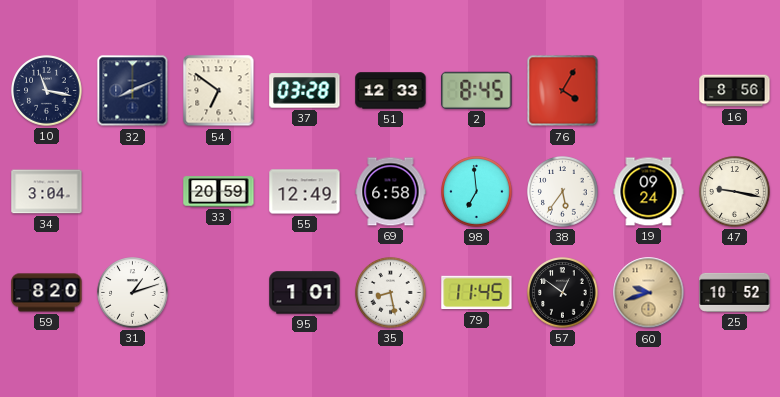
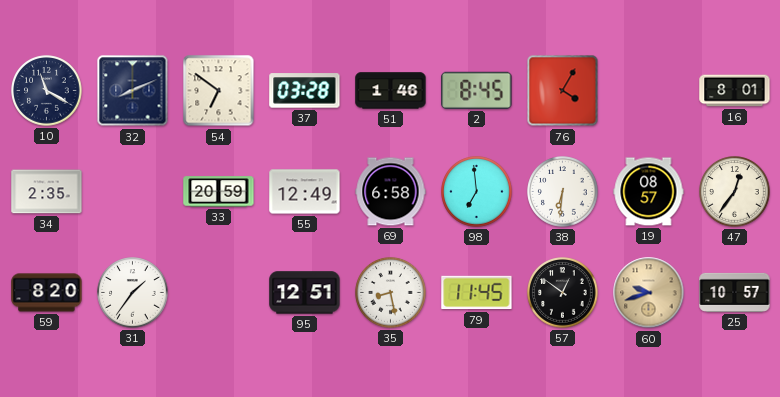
10: 11:17 -> 11:20
51: 12:33 -> 1:46
16: 8:56 -> 8:01
34: 3:04 -> 2:35
38: 5:36 -> 6:31
19: 09:24 -> 08:57
47: 9:17 -> 12:36
31: 1:12 -> 1:36
95: 1:01 -> 12:51
25: 10:52 -> 10:57
